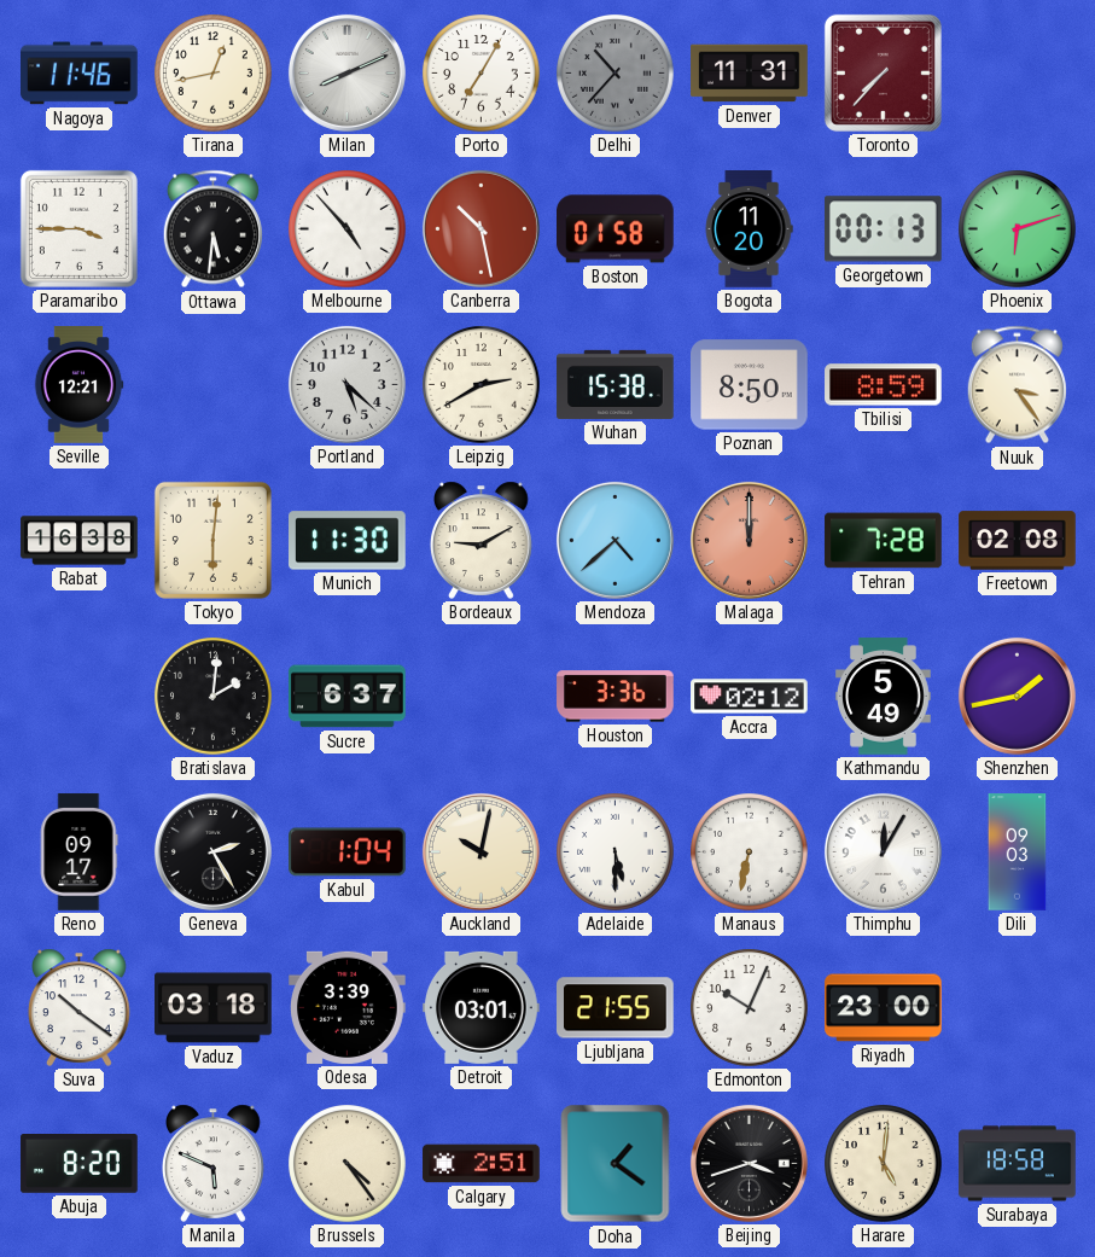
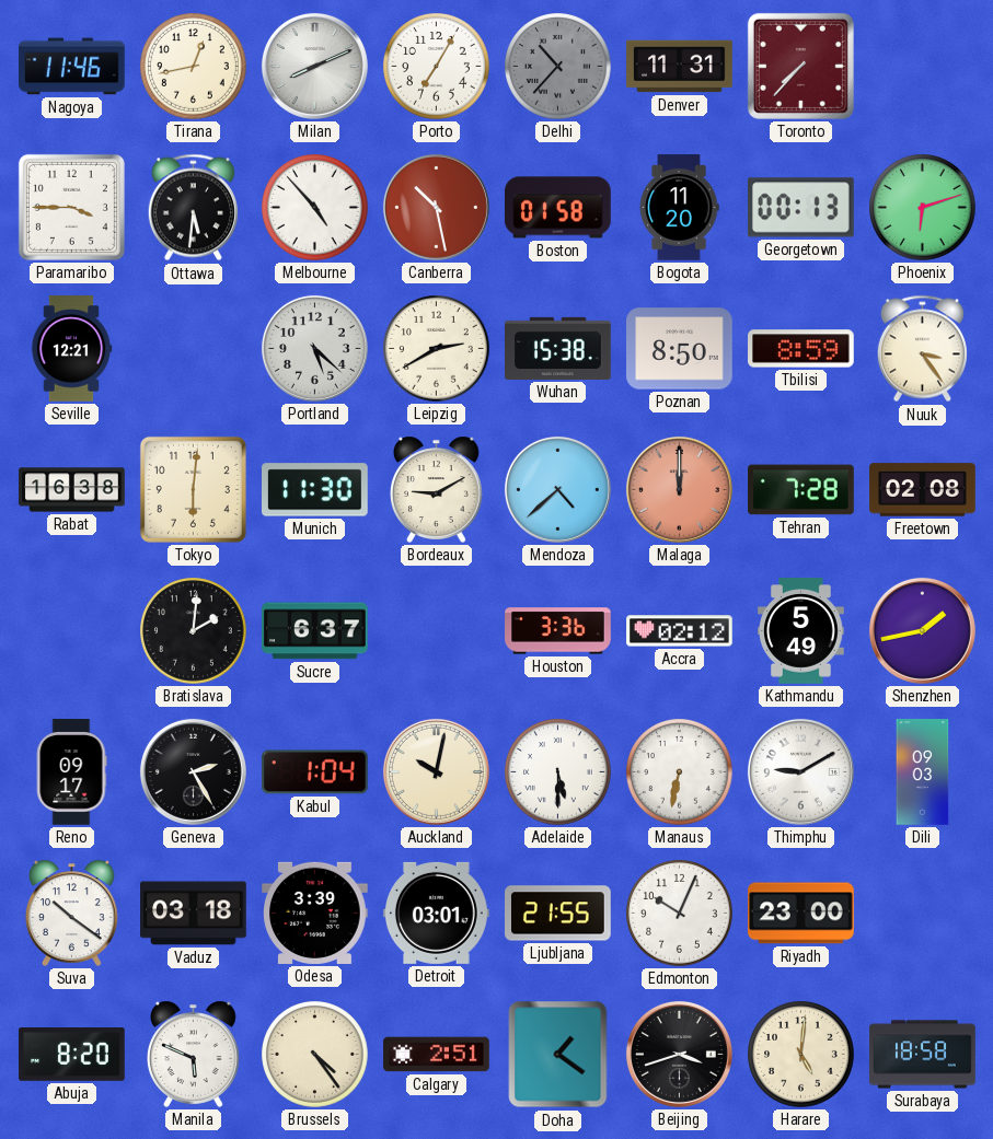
Thimphu: 12:05 -> 9:10
